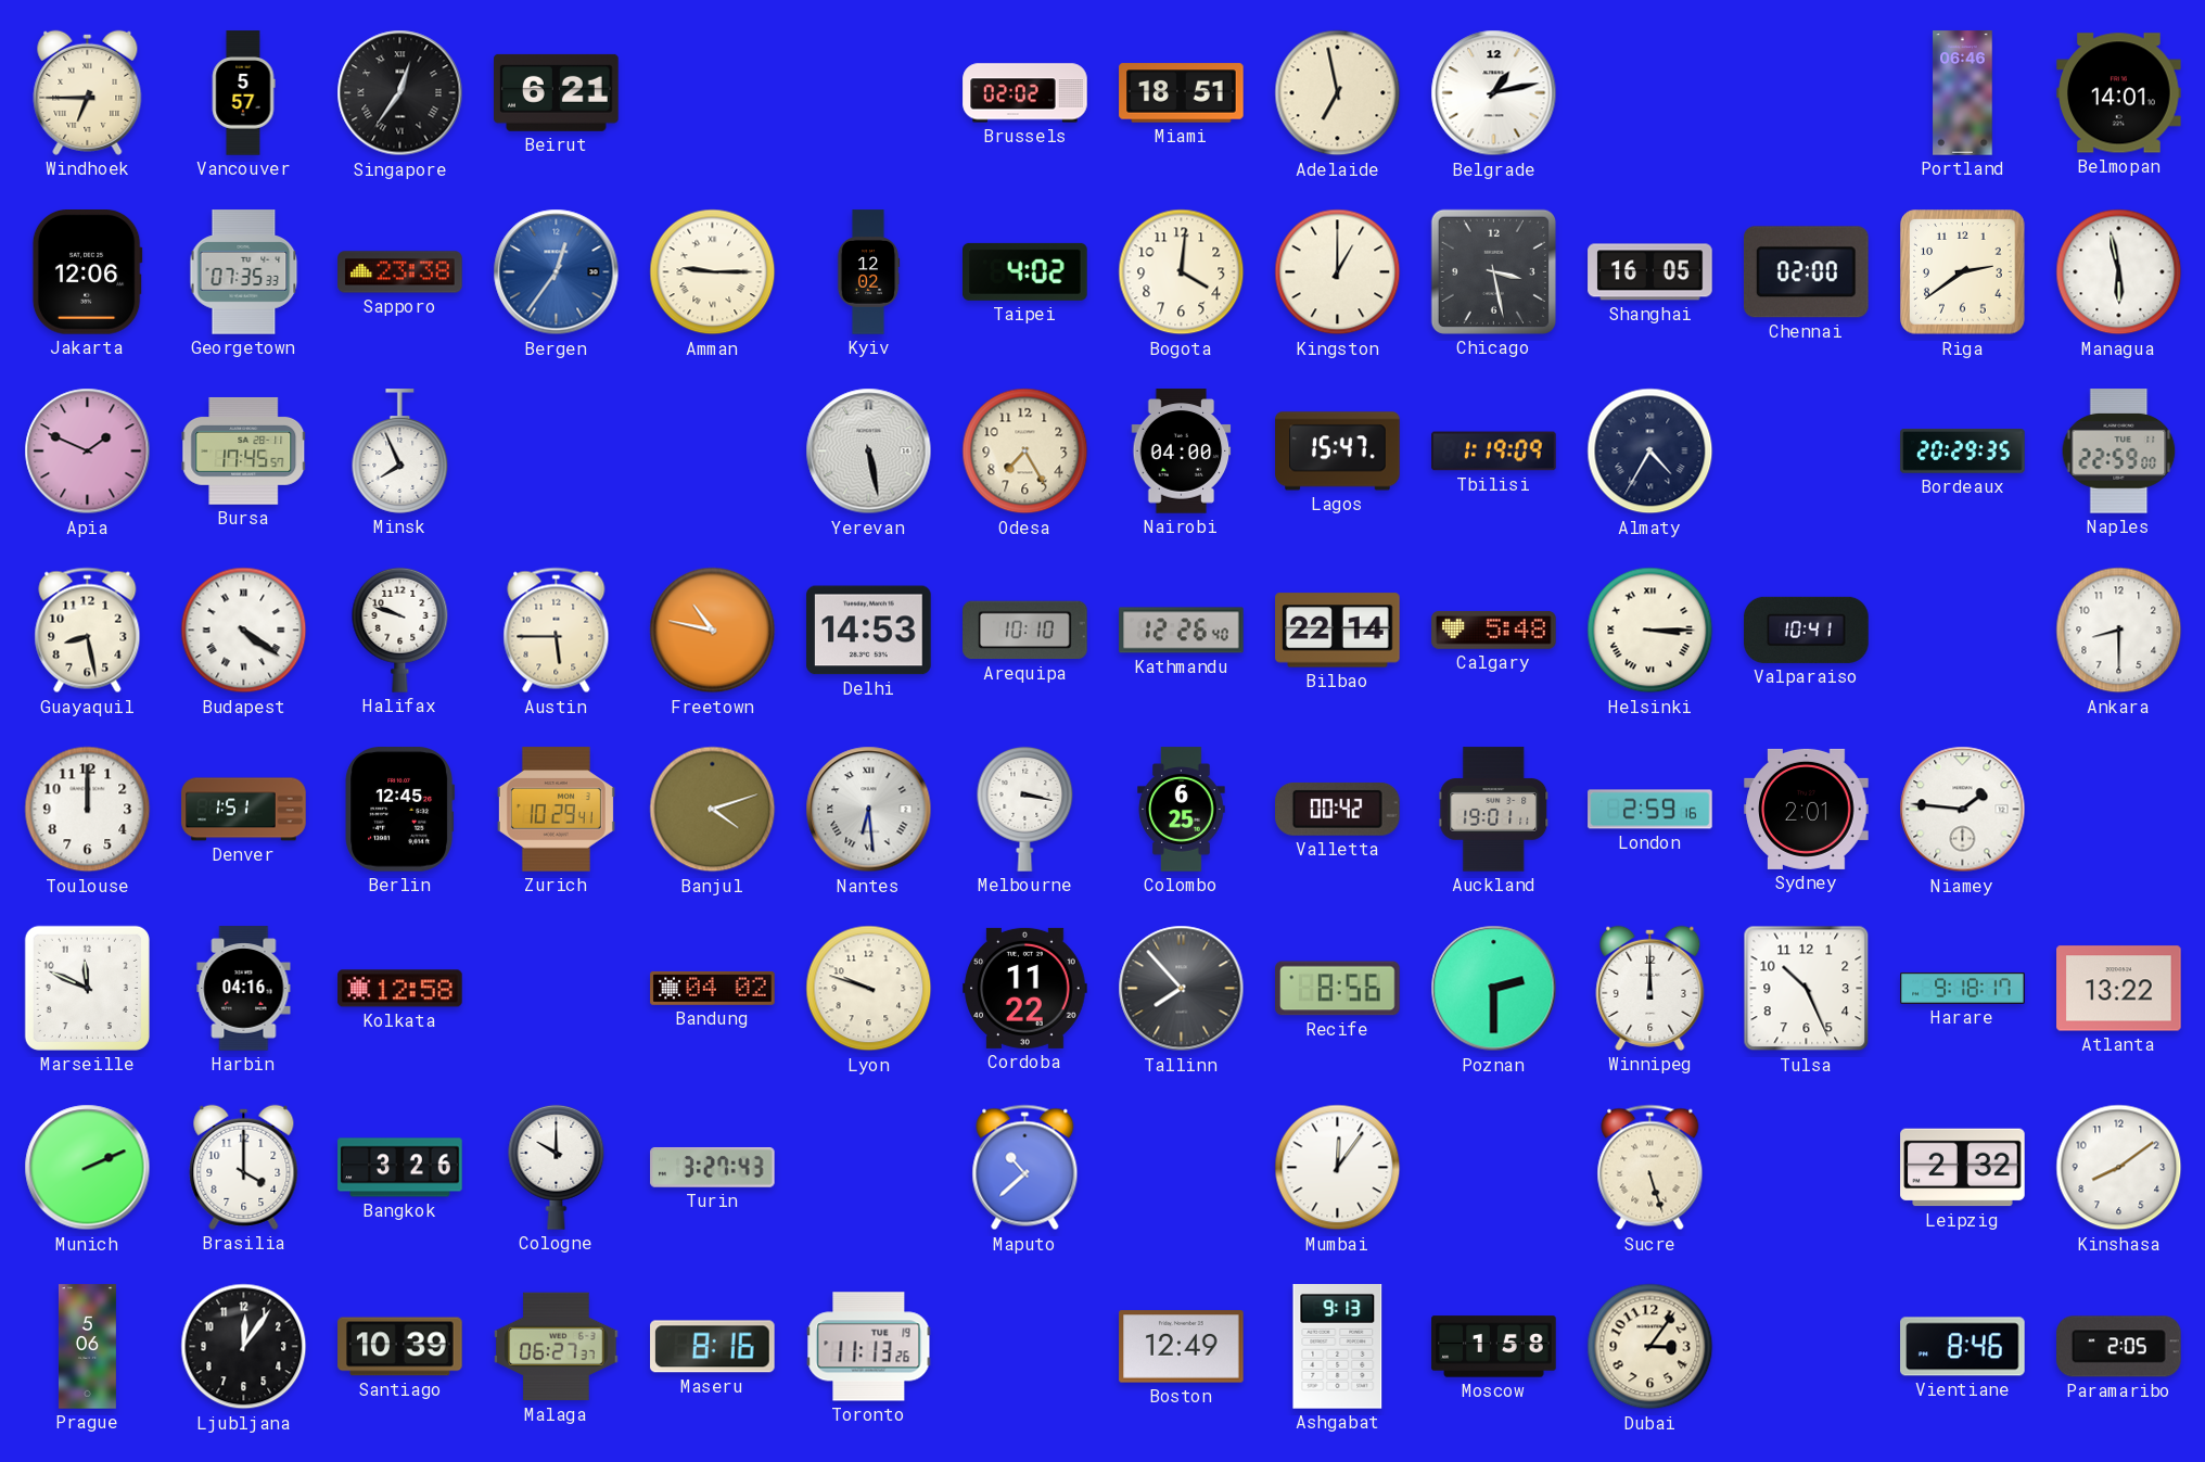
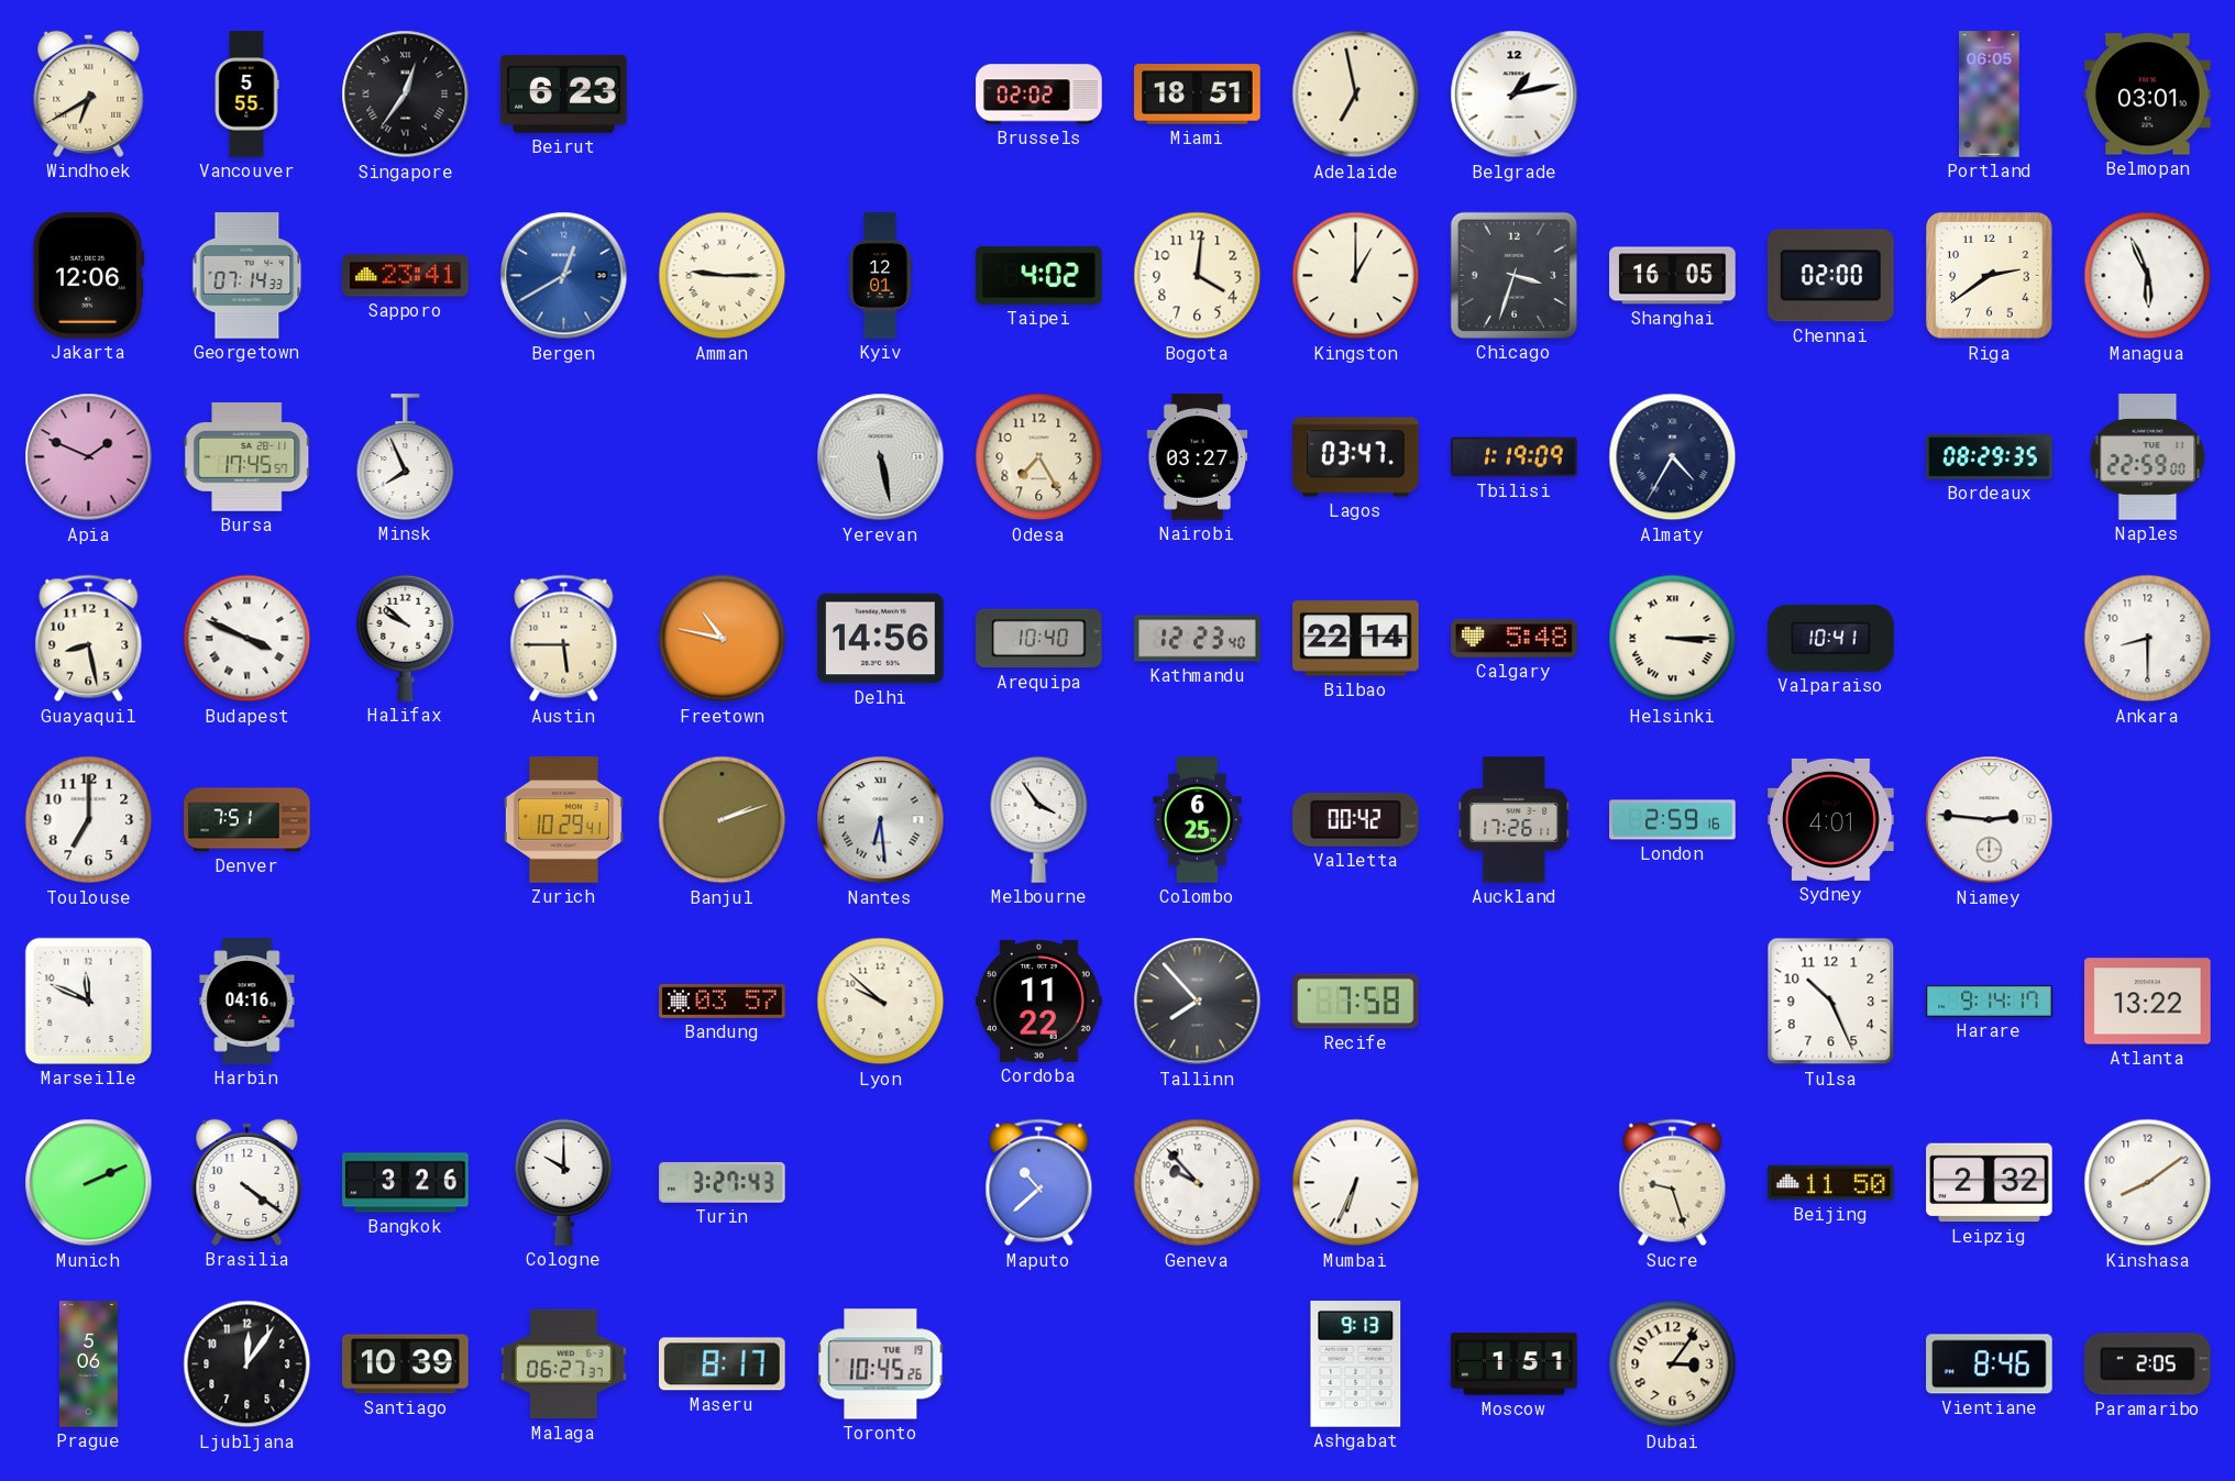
Windhoek: 6:45 -> 6:40
Vancouver: 5:57 -> 5:55
Beirut: 6:21 -> 6:23
Portland: 06:46 -> 06:05
Belmopan: 14:01 -> 03:01
Georgetown: 07:35 -> 07:14
Sapporo: 23:38 -> 23:41
Bergen: 12:36 -> 12:40
Kyiv: 12:02 -> 12:01
Chicago: 3:28 -> 3:33
Managua: 5:58 -> 5:56
Nairobi: 04:00 -> 03:27
Lagos: 15:47 -> 03:47
Bordeaux: 20:29 -> 08:29
Budapest: 4:21 -> 3:49
Halifax: 9:48 -> 9:52
Delhi: 14:53 -> 14:56
Arequipa: 10:10 -> 10:40
Kathmandu: 12:26 -> 12:23
Toulouse: 12:00 -> 7:00
Denver: 1:51 -> 7:51
Berlin: 12:45 -> none
Banjul: 4:12 -> 2:12
Melbourne: 3:17 -> 3:54
Auckland: 19:01 -> 17:26
Sydney: 2:01 -> 4:01
Niamey: 1:46 -> 2:46
Kolkata: 12:58 -> none
Bandung: 04:02 -> 03:57
Lyon: 9:48 -> 9:52
Recife: 8:56 -> 7:58
Poznan: 2:30 -> none
Winnipeg: 12:00 -> none
Harare: 9:18 -> 9:14
Brasilia: 4:00 -> 4:21
Geneva: none -> 9:53
Mumbai: 12:06 -> 6:34
Sucre: 5:27 -> 9:27
Beijing: none -> 11:50
Maseru: 8:16 -> 8:17
Toronto: 11:13 -> 10:45
Boston: 12:49 -> none
Moscow: 1:58 -> 1:51
